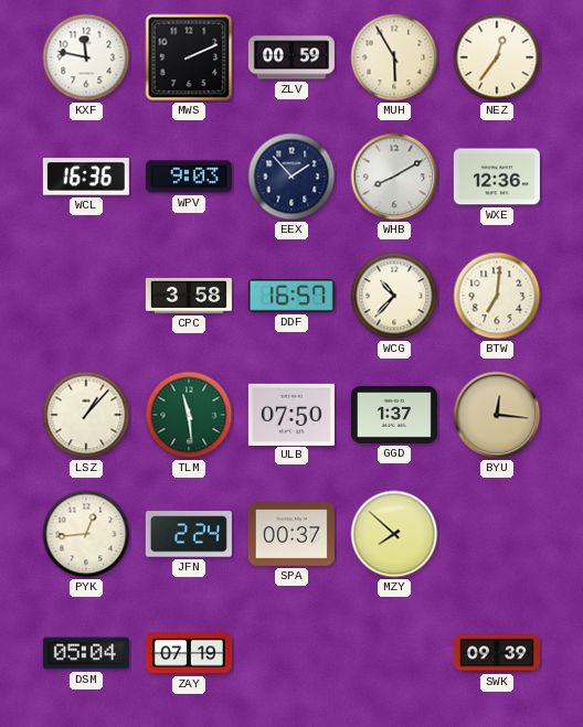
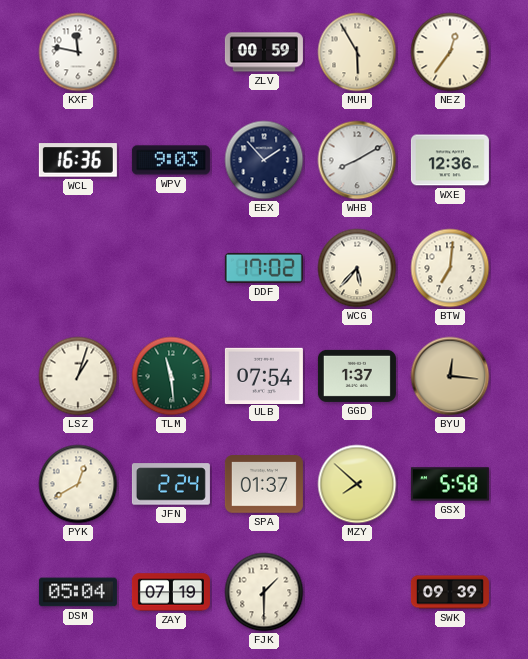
MWS: 2:11 -> none
CPC: 3:58 -> none
DDF: 16:57 -> 17:02
WCG: 10:37 -> 5:37
LSZ: 1:07 -> 1:03
ULB: 07:50 -> 07:54
PYK: 12:44 -> 12:40
SPA: 00:37 -> 01:37
GSX: none -> 5:58
FJK: none -> 1:30
